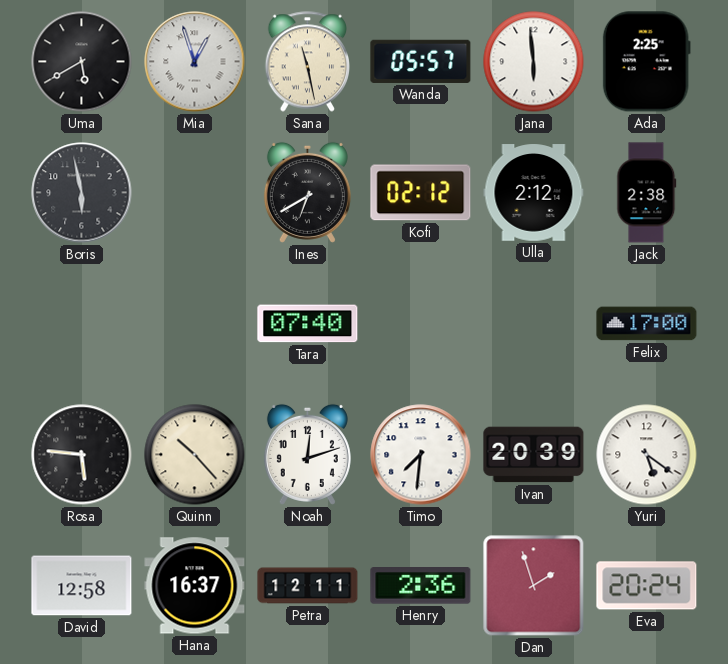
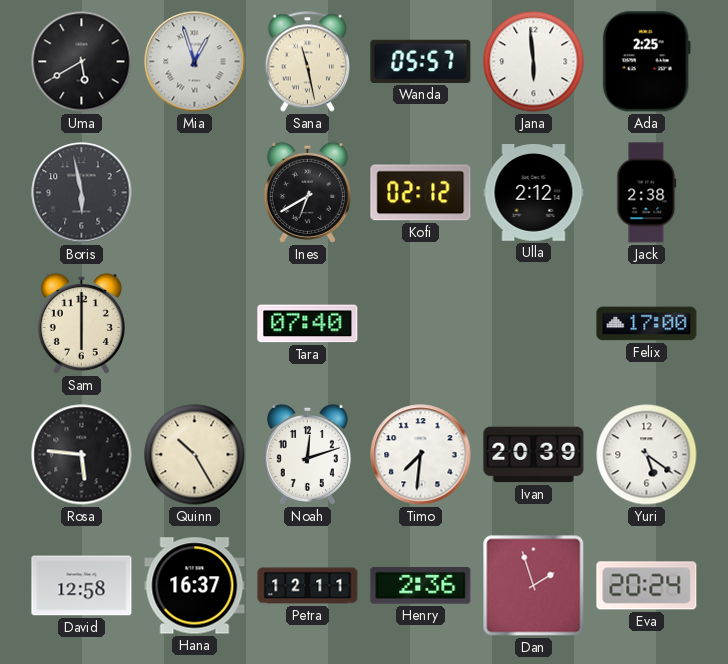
Sam: none -> 6:00
Quinn: 10:23 -> 10:25
